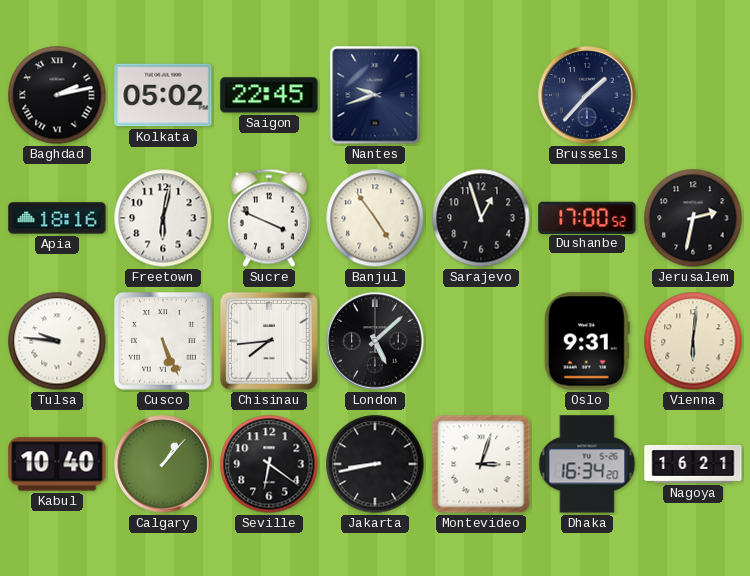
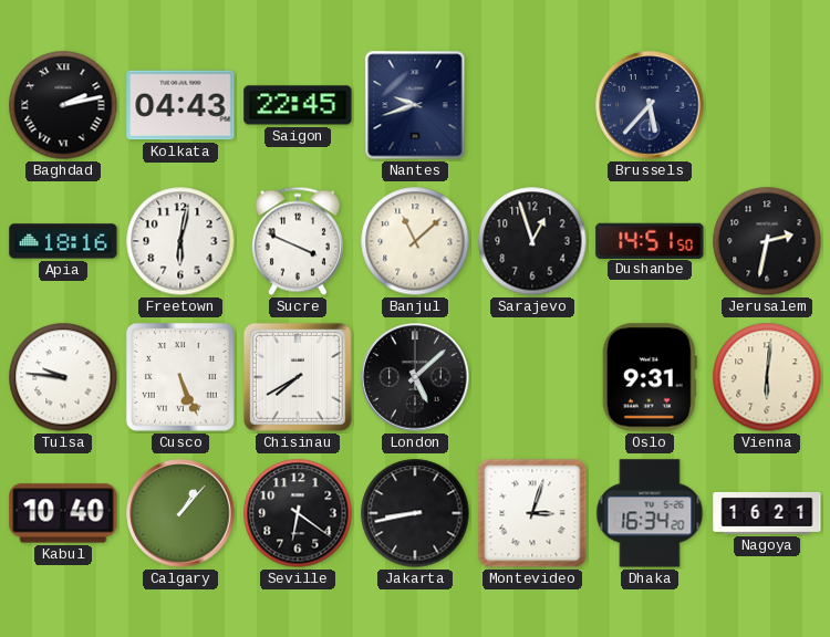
Kolkata: 05:02 -> 04:43
Brussels: 1:37 -> 5:37
Banjul: 4:54 -> 11:08
Dushanbe: 17:00 -> 14:51
Chisinau: 7:44 -> 7:40
